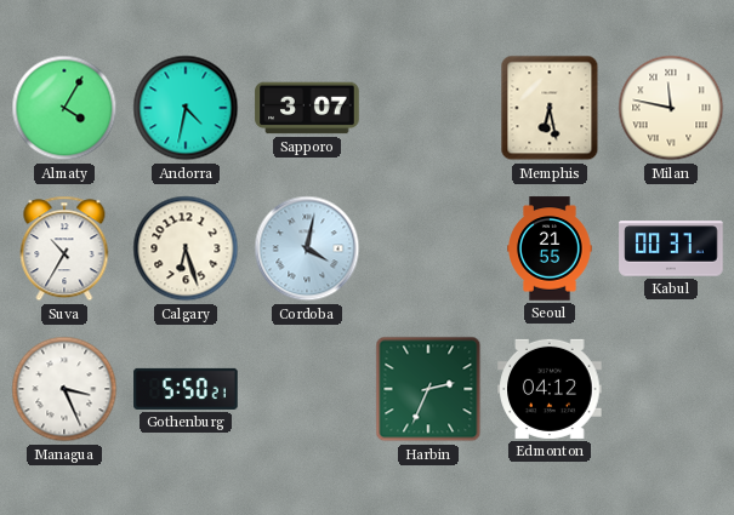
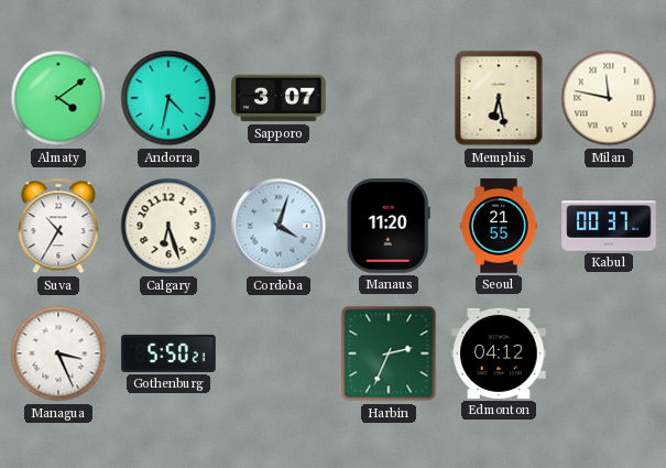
Almaty: 4:05 -> 4:09
Cordoba: 4:02 -> 4:03
Manaus: none -> 11:20
